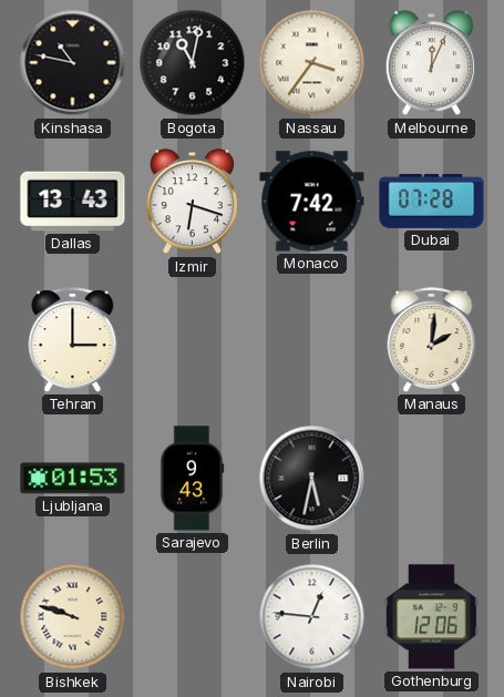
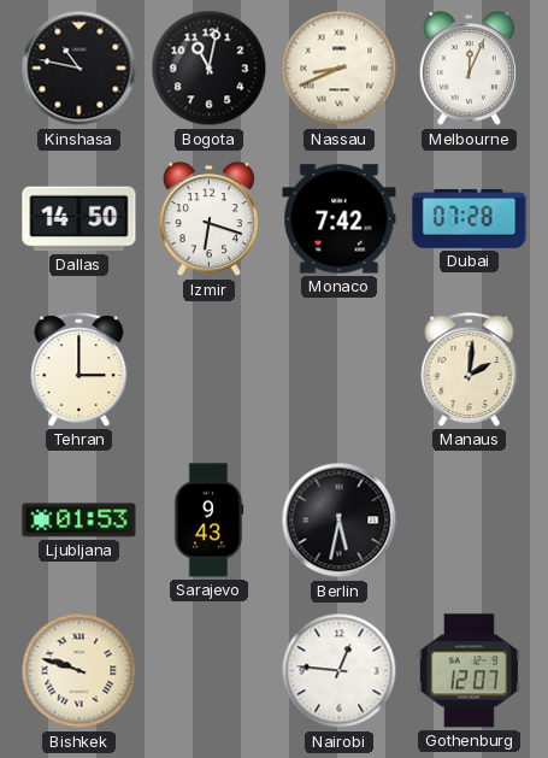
Nassau: 3:36 -> 8:41
Dallas: 13:43 -> 14:50
Gothenburg: 12:06 -> 12:07
